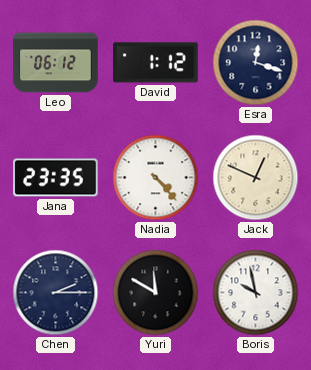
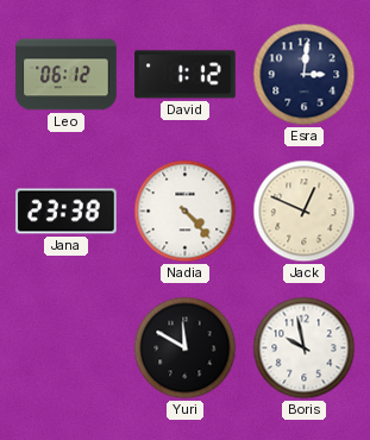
Esra: 12:18 -> 3:01
Jana: 23:35 -> 23:38
Chen: 2:15 -> none
